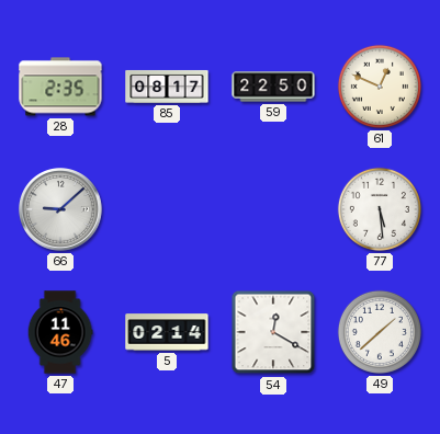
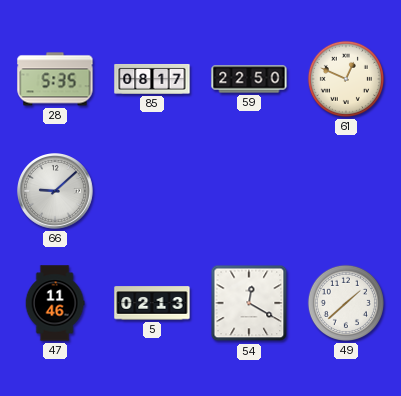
28: 2:35 -> 5:35
77: 5:29 -> none
5: 02:14 -> 02:13
